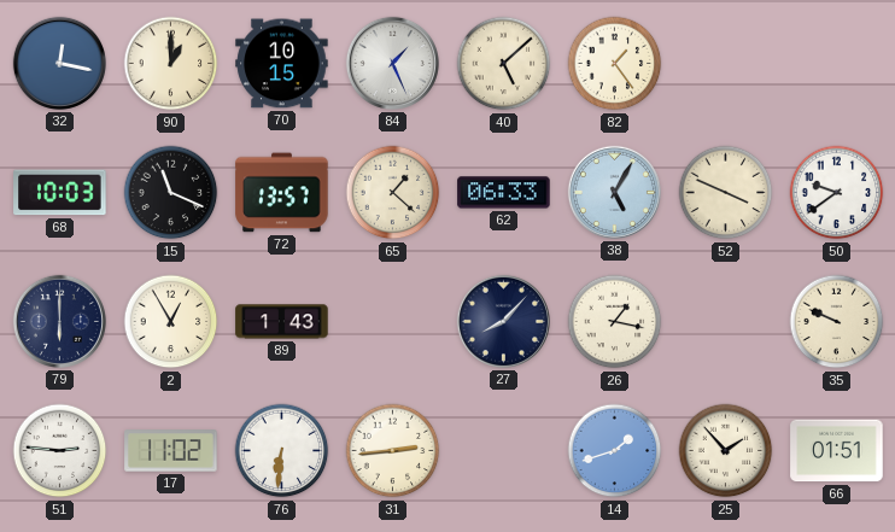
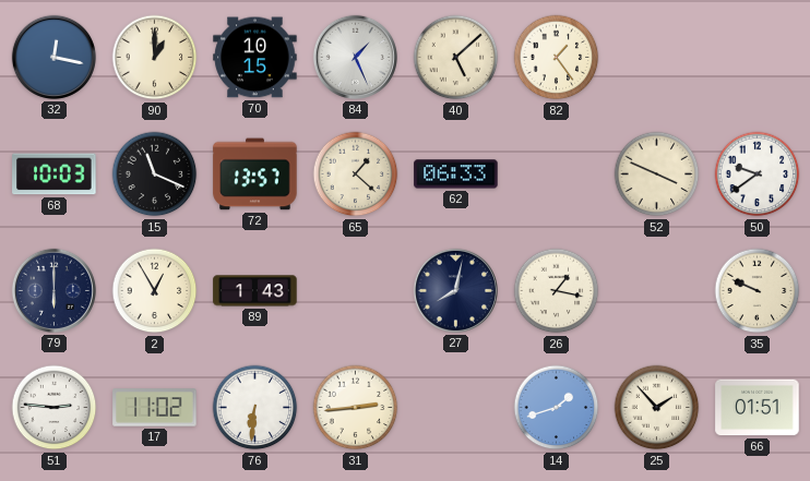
38: 5:05 -> none
27: 8:07 -> 8:02
